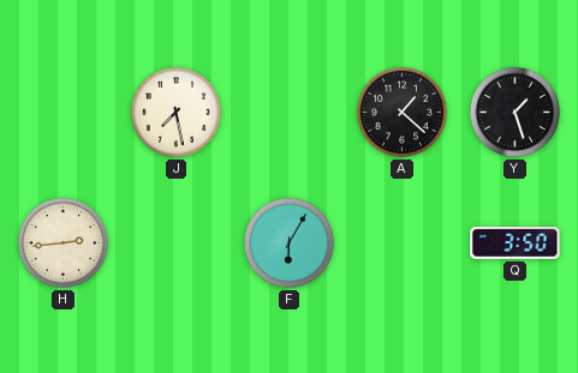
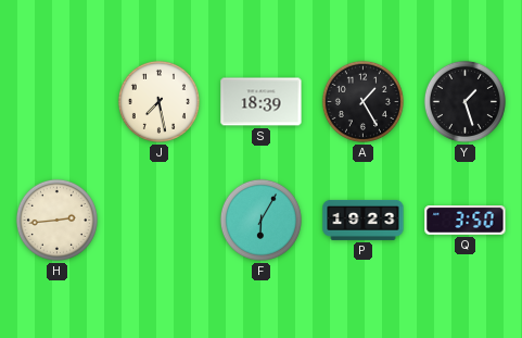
S: none -> 18:39
A: 1:22 -> 1:25
P: none -> 19:23
